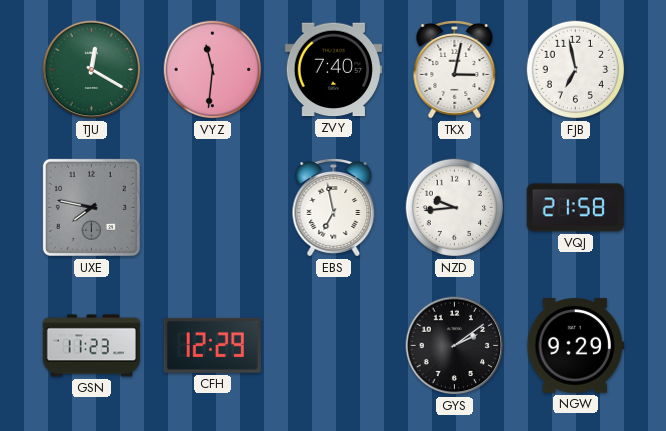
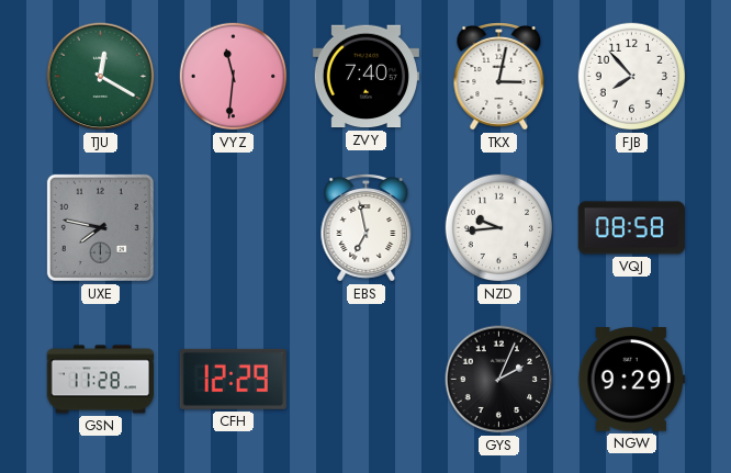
FJB: 6:58 -> 7:53
VQJ: 21:58 -> 08:58
GSN: 11:23 -> 11:28
GYS: 2:09 -> 2:04
